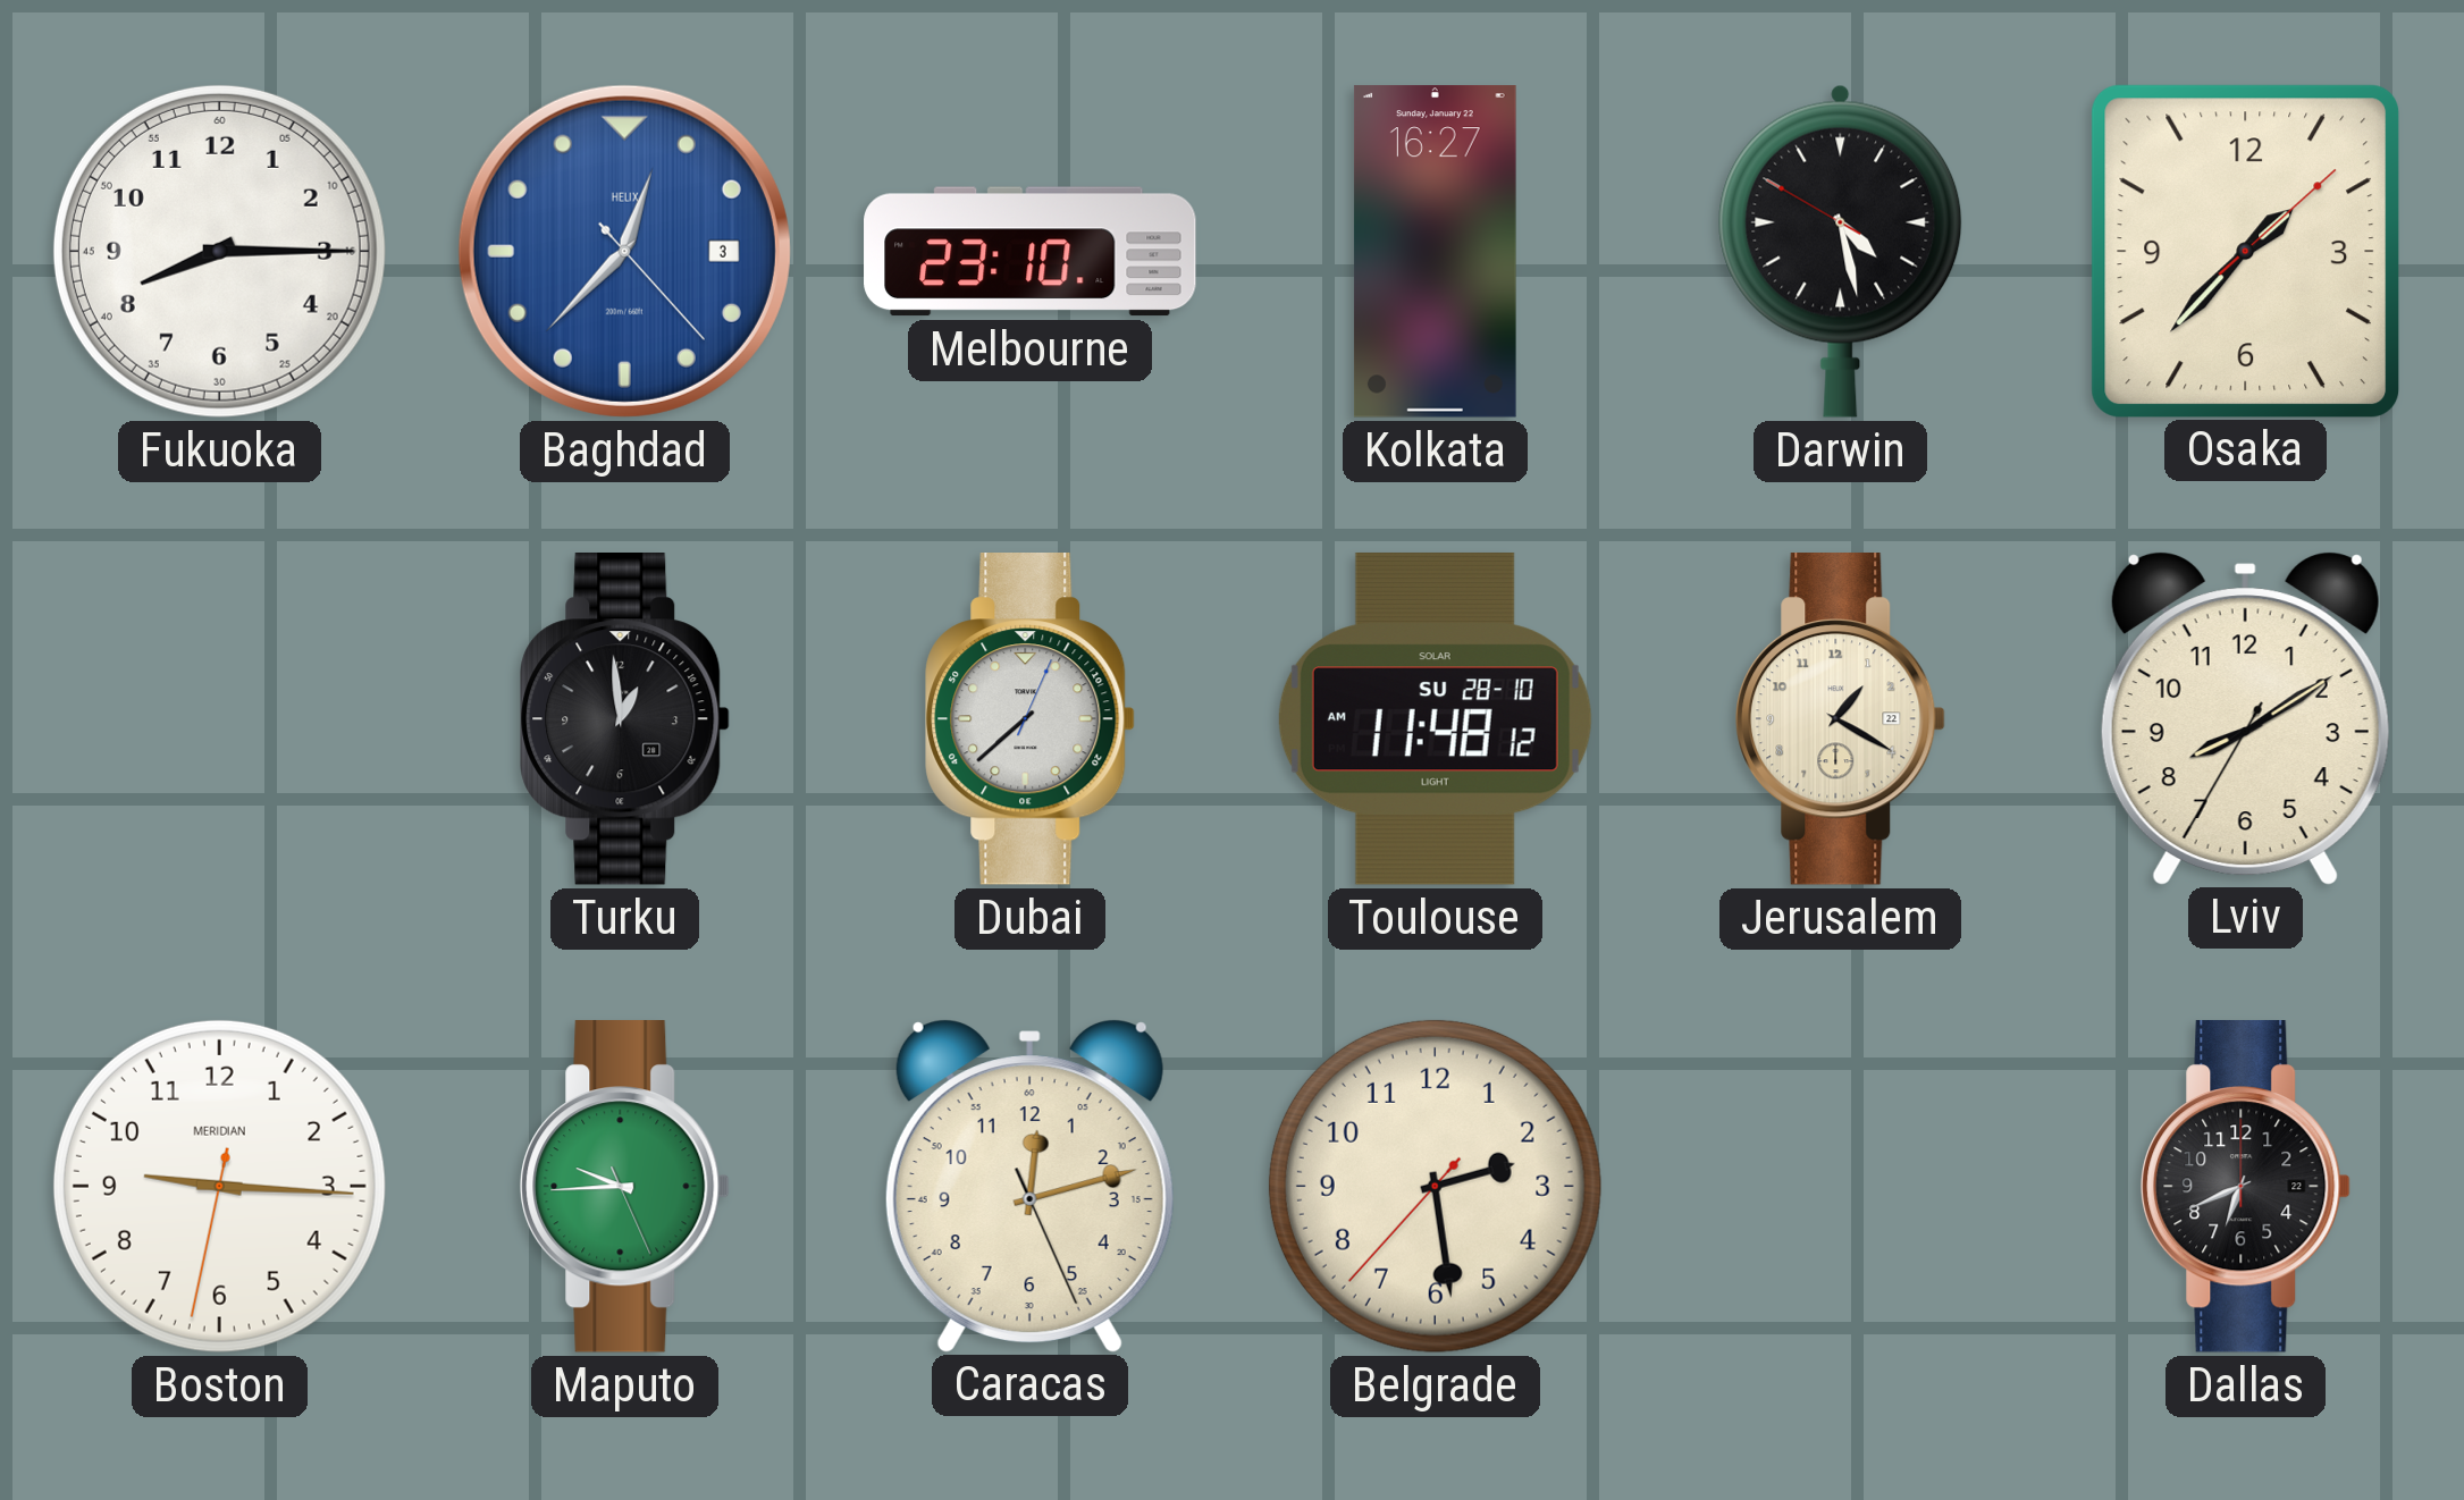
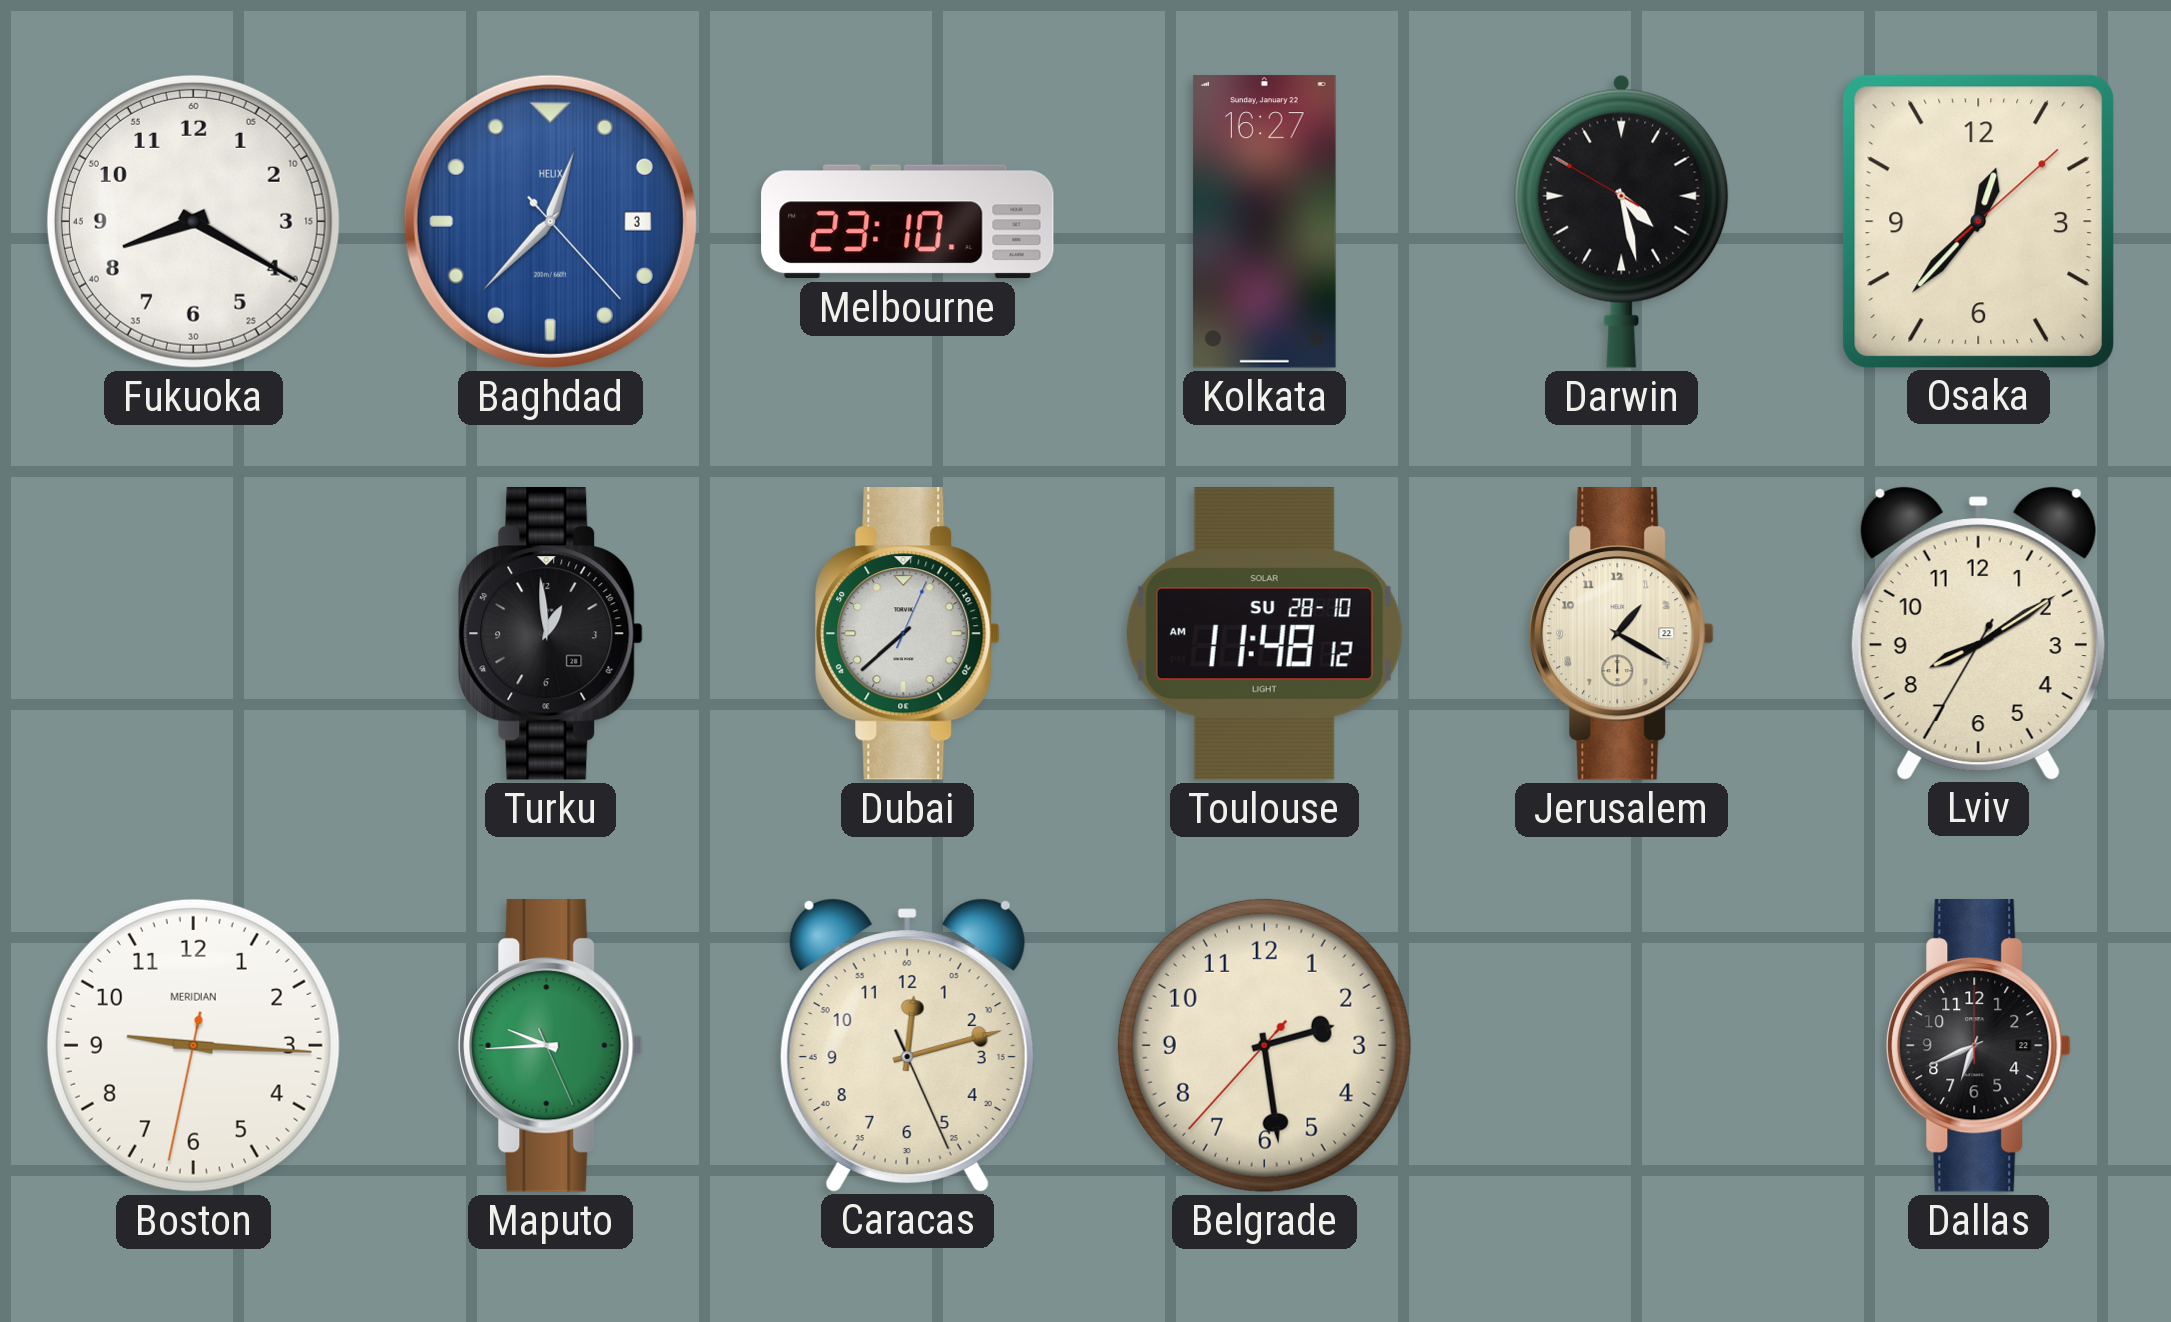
Fukuoka: 8:15 -> 8:20
Osaka: 1:37 -> 12:37
